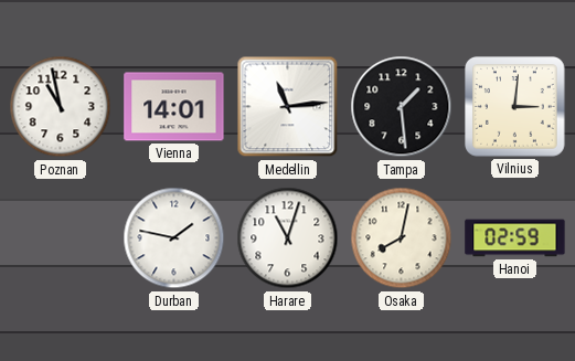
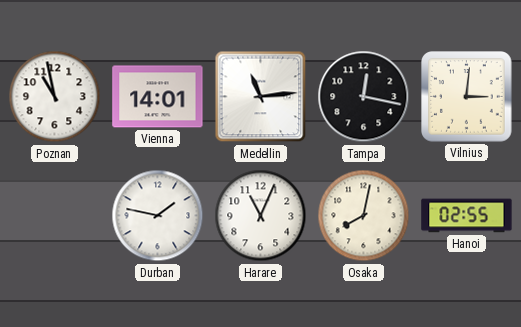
Tampa: 1:29 -> 12:17
Harare: 11:03 -> 11:04
Hanoi: 02:59 -> 02:55
